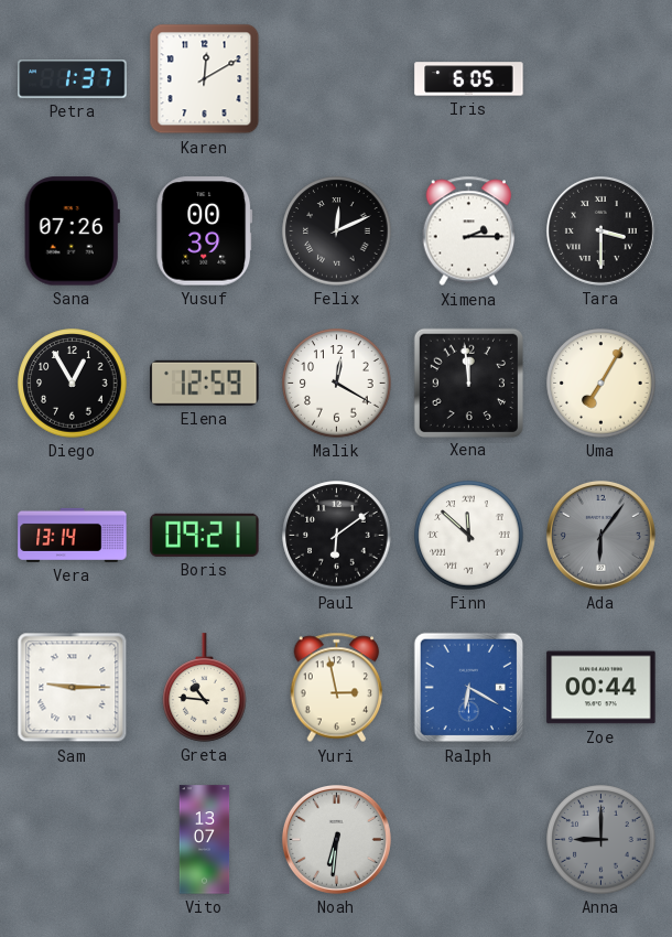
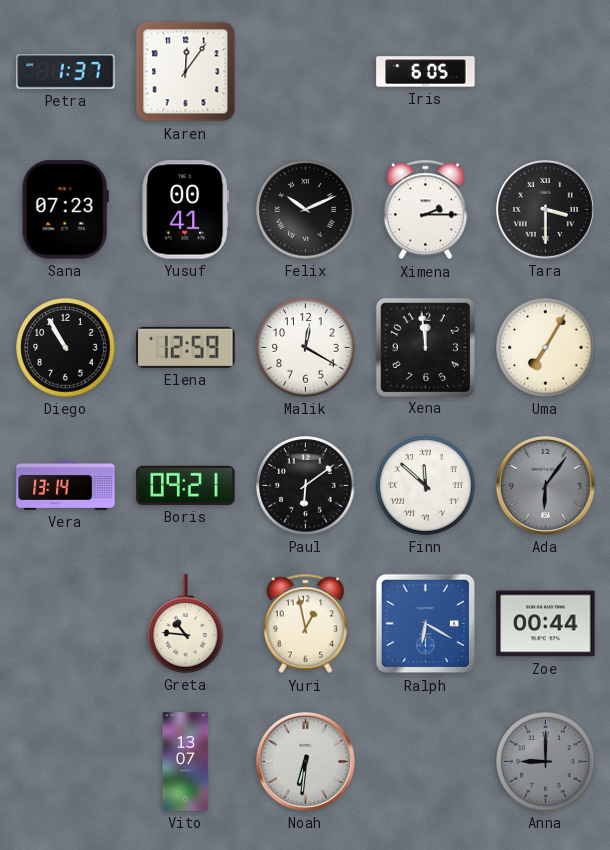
Karen: 12:10 -> 12:06
Sana: 07:26 -> 07:23
Yusuf: 00:39 -> 00:41
Felix: 12:11 -> 10:11
Diego: 12:55 -> 10:55
Sam: 9:15 -> none
Yuri: 2:58 -> 12:58
